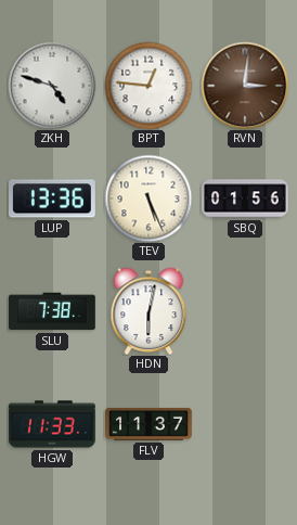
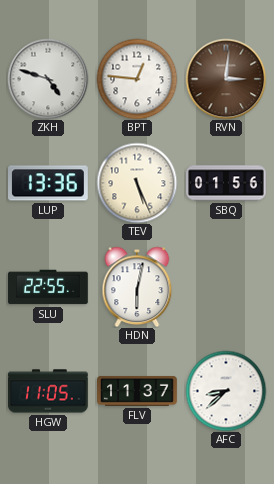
SLU: 7:38 -> 22:55
HGW: 11:33 -> 11:05
AFC: none -> 8:38
